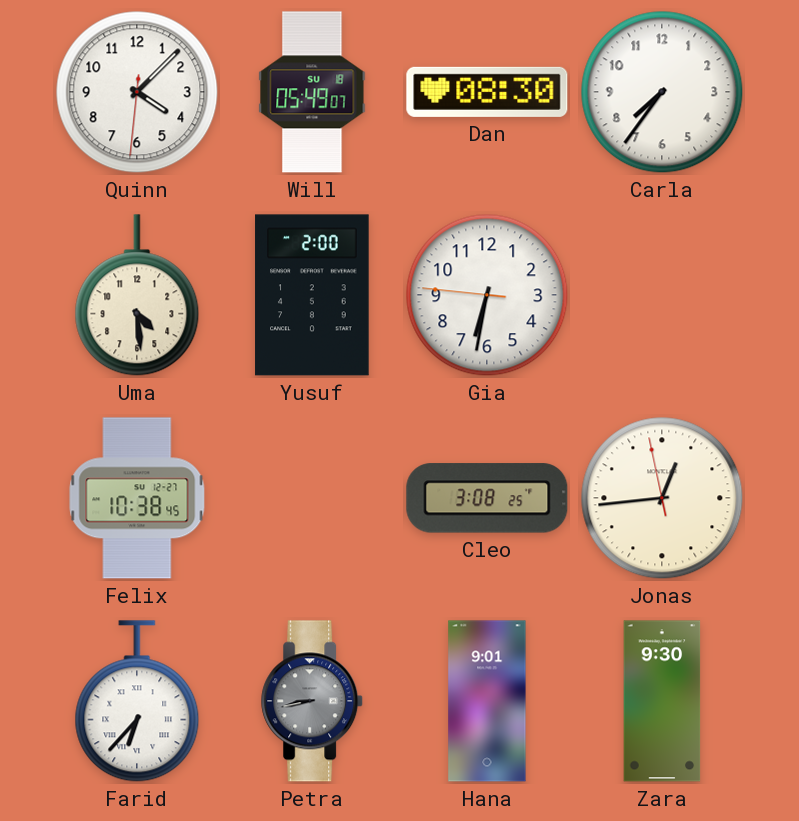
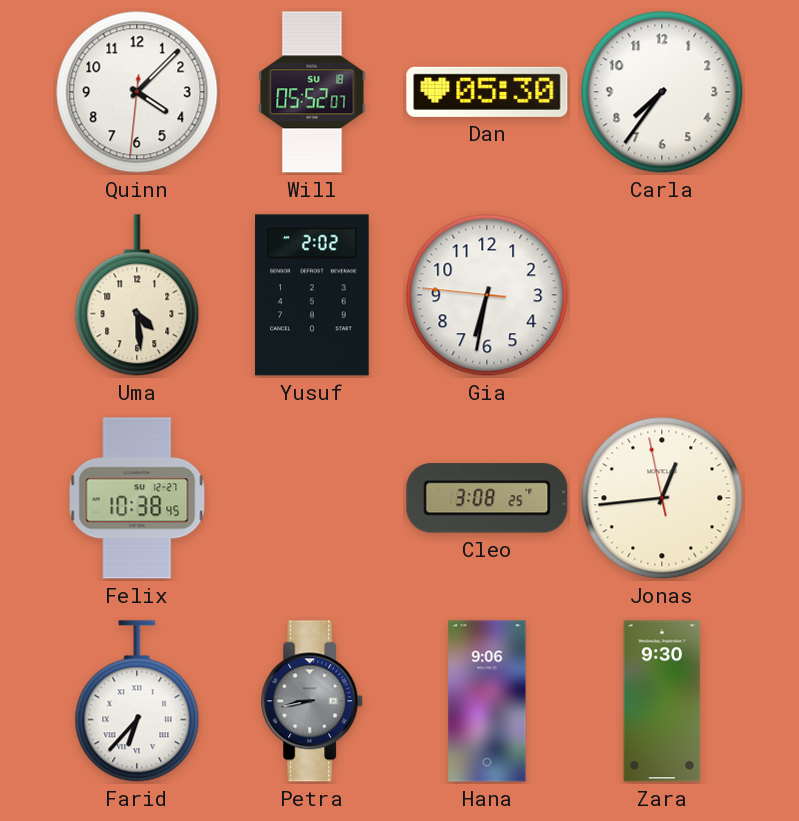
Will: 05:49 -> 05:52
Dan: 08:30 -> 05:30
Yusuf: 2:00 -> 2:02
Hana: 9:01 -> 9:06
